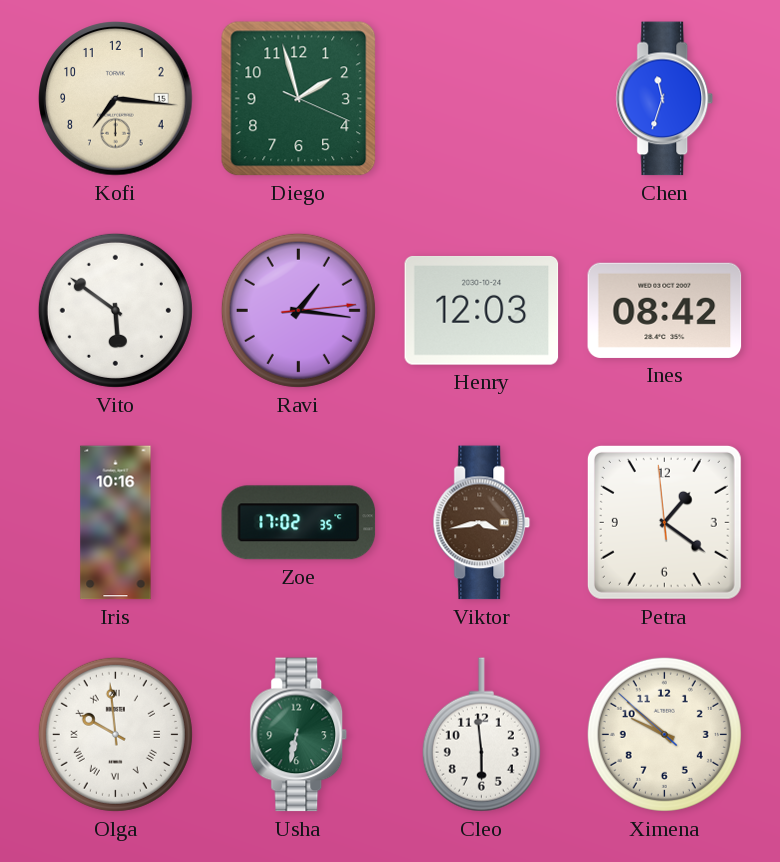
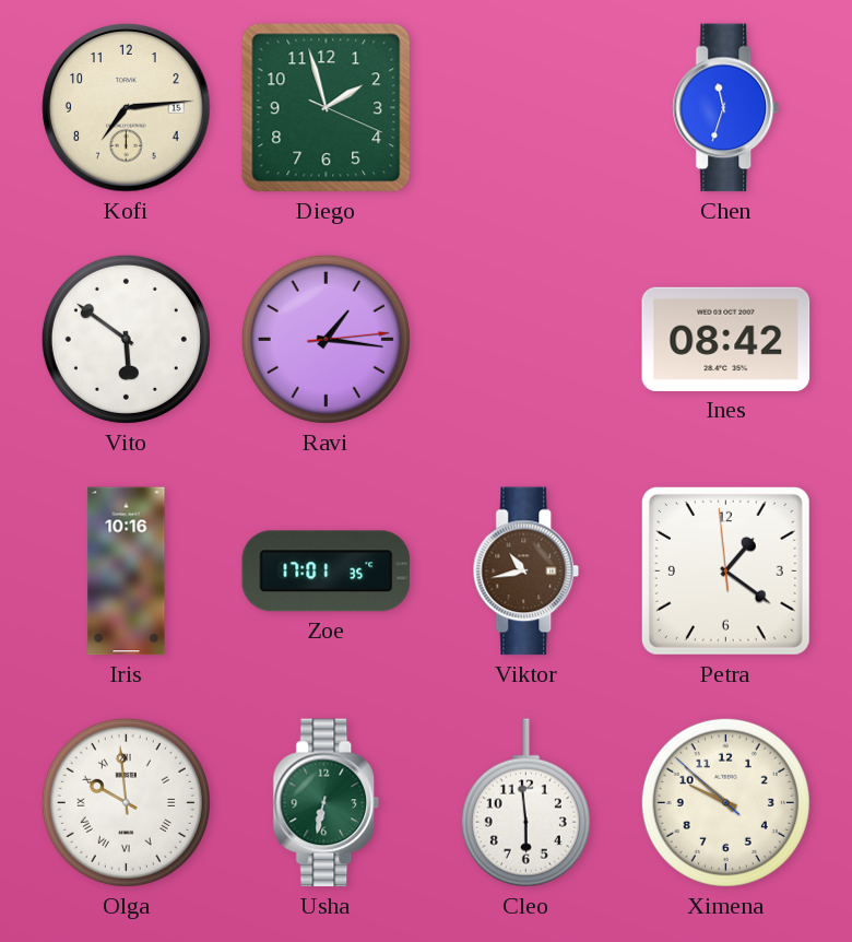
Kofi: 7:16 -> 7:14
Henry: 12:03 -> none
Zoe: 17:02 -> 17:01
Viktor: 3:43 -> 10:43
